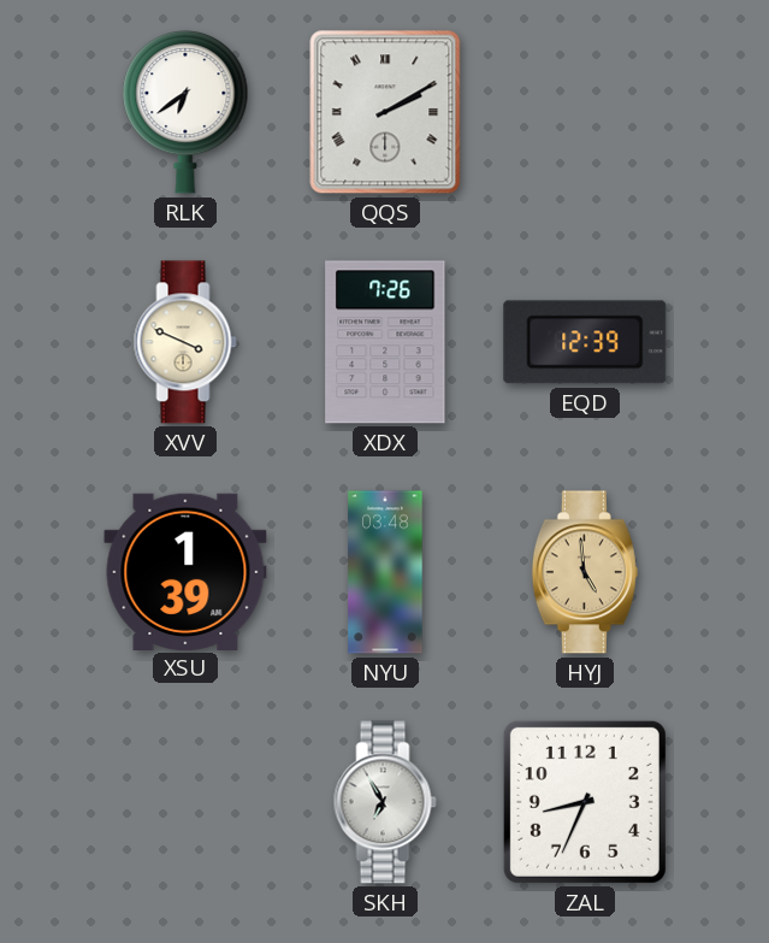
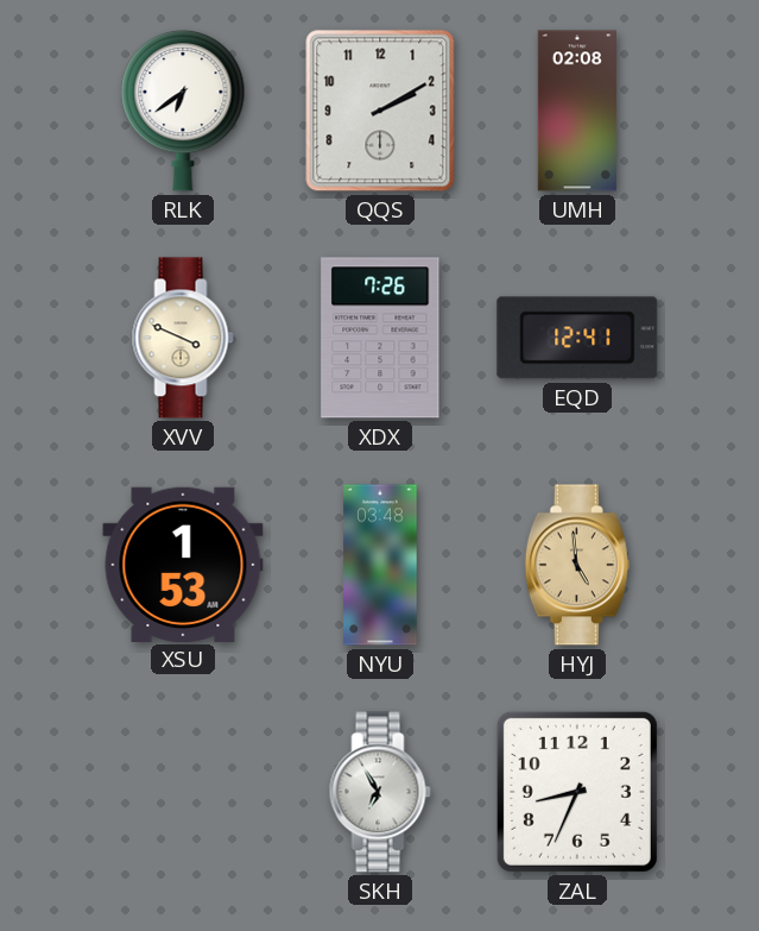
QQS numerals: Roman -> Arabic
UMH: none -> 02:08
EQD: 12:39 -> 12:41
XSU: 1:39 -> 1:53
